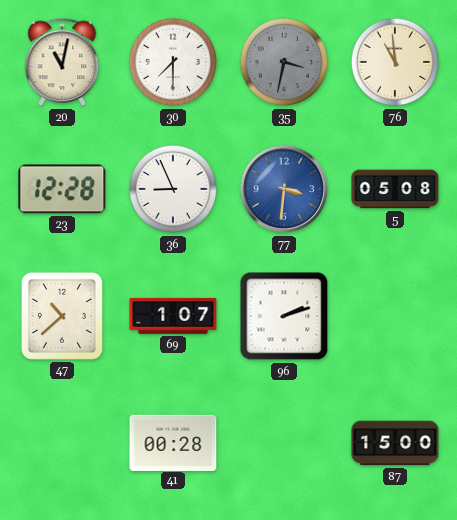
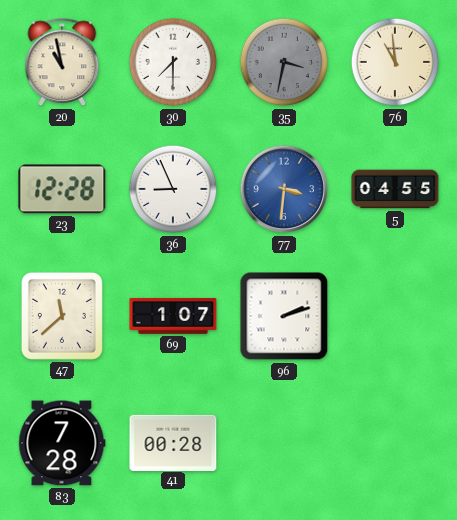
20: 11:02 -> 10:58
5: 05:08 -> 04:55
47: 10:38 -> 11:38
83: none -> 7:28
87: 15:00 -> none
